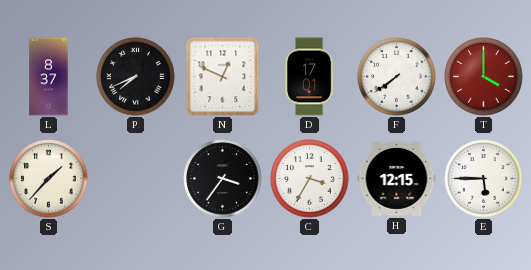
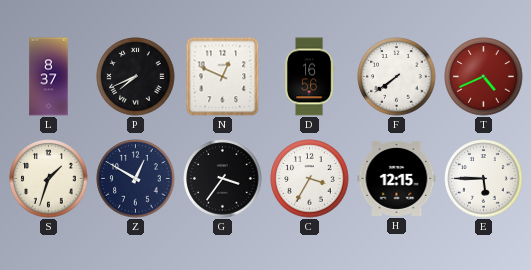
D: 17:01 -> 16:56
T: 4:00 -> 4:41
S: 1:37 -> 1:33
Z: none -> 12:50
